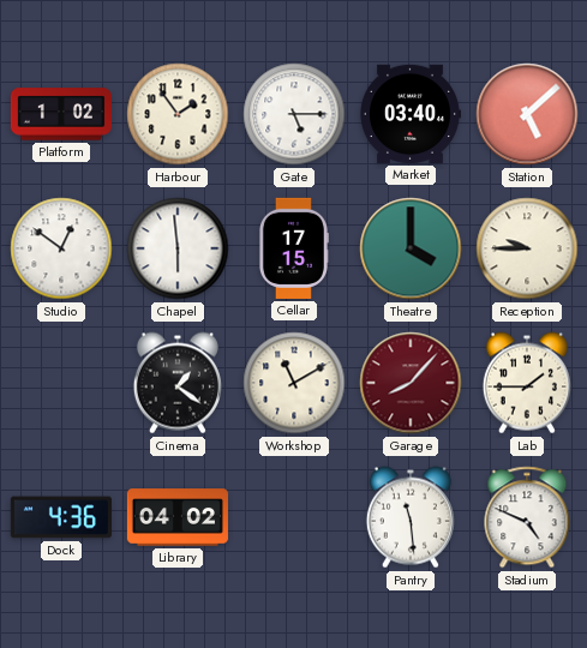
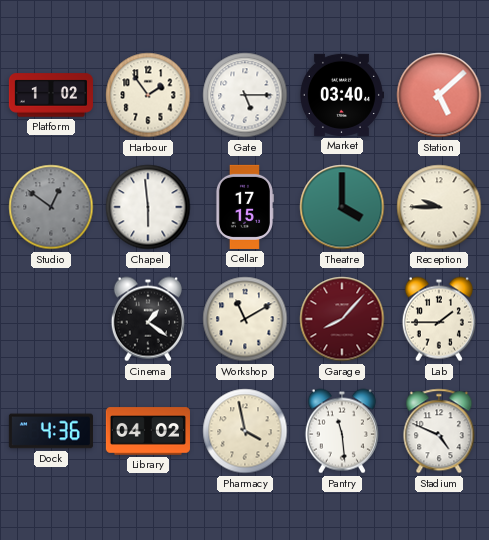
Studio dial: white -> grey
Pharmacy: none -> 3:58
